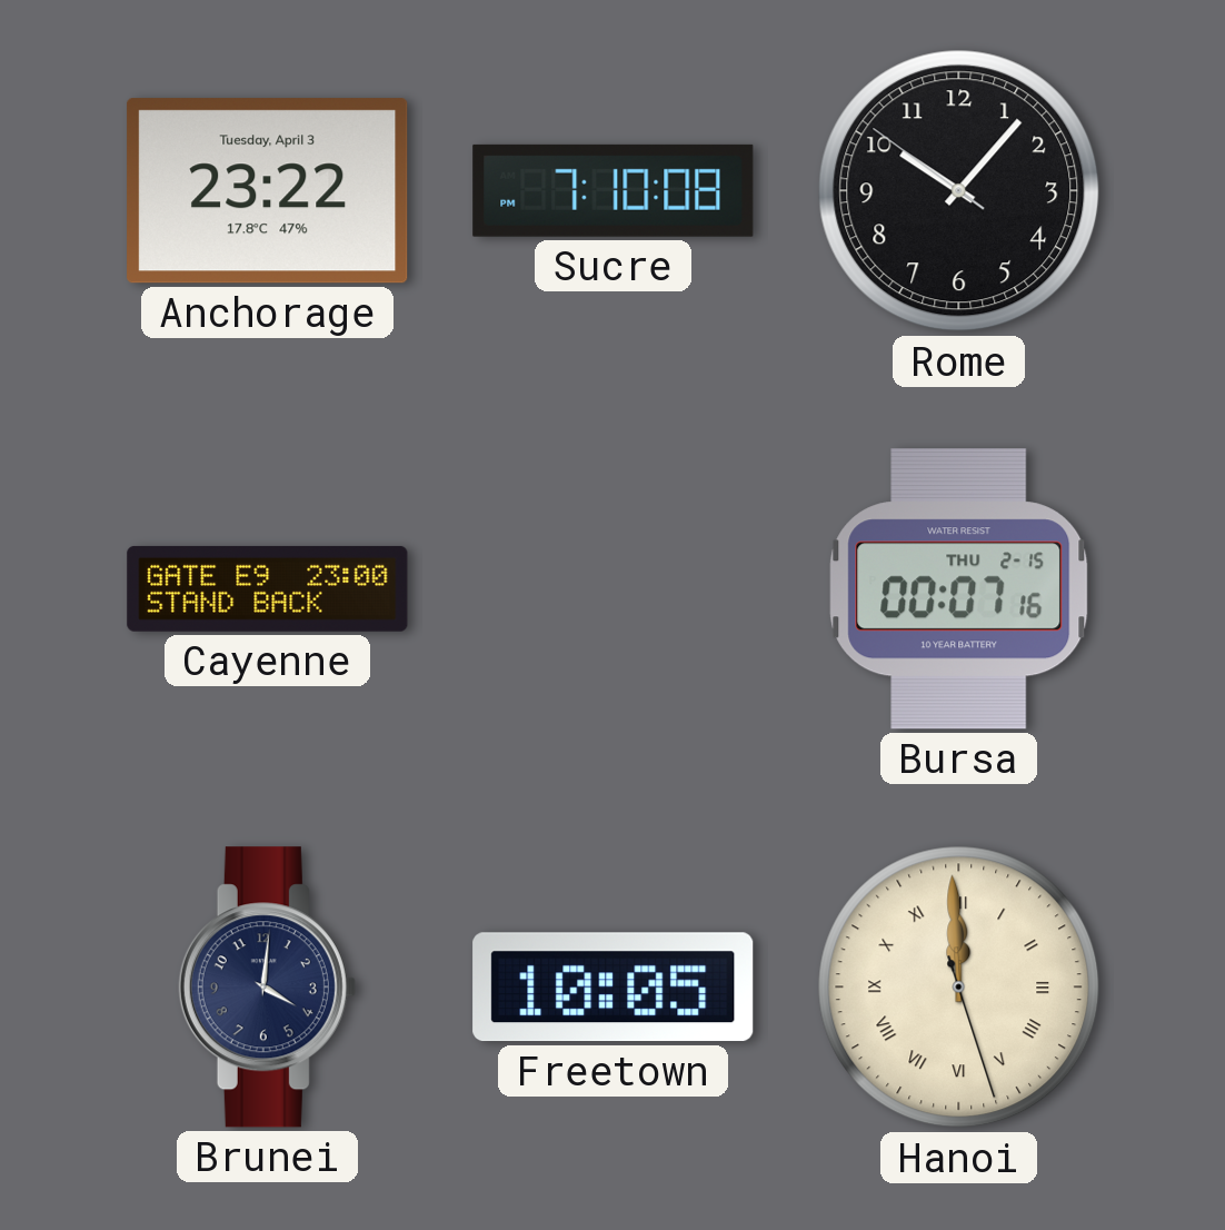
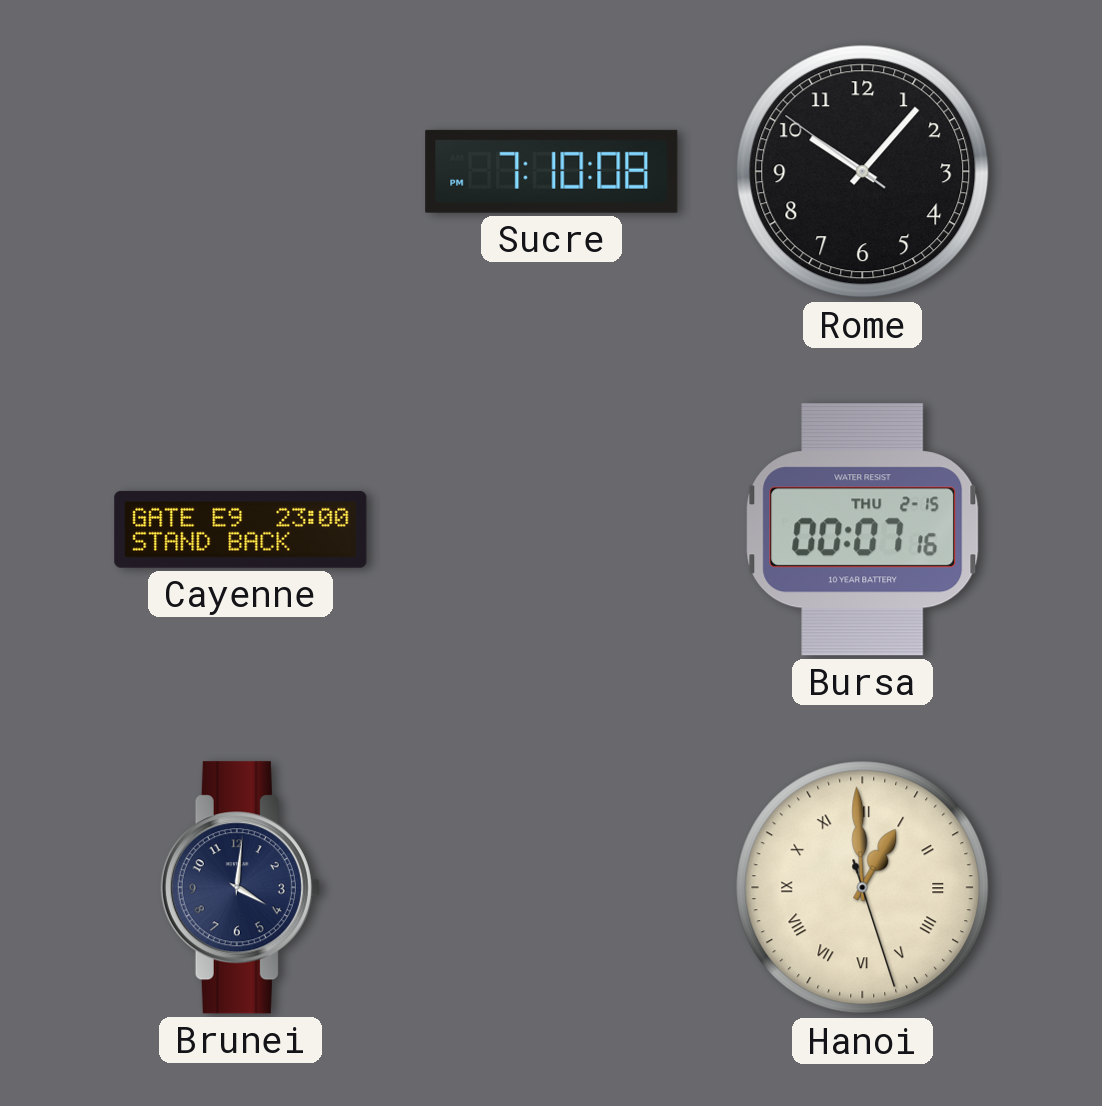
Anchorage: 23:22 -> none
Freetown: 10:05 -> none
Hanoi: 11:59 -> 12:59
